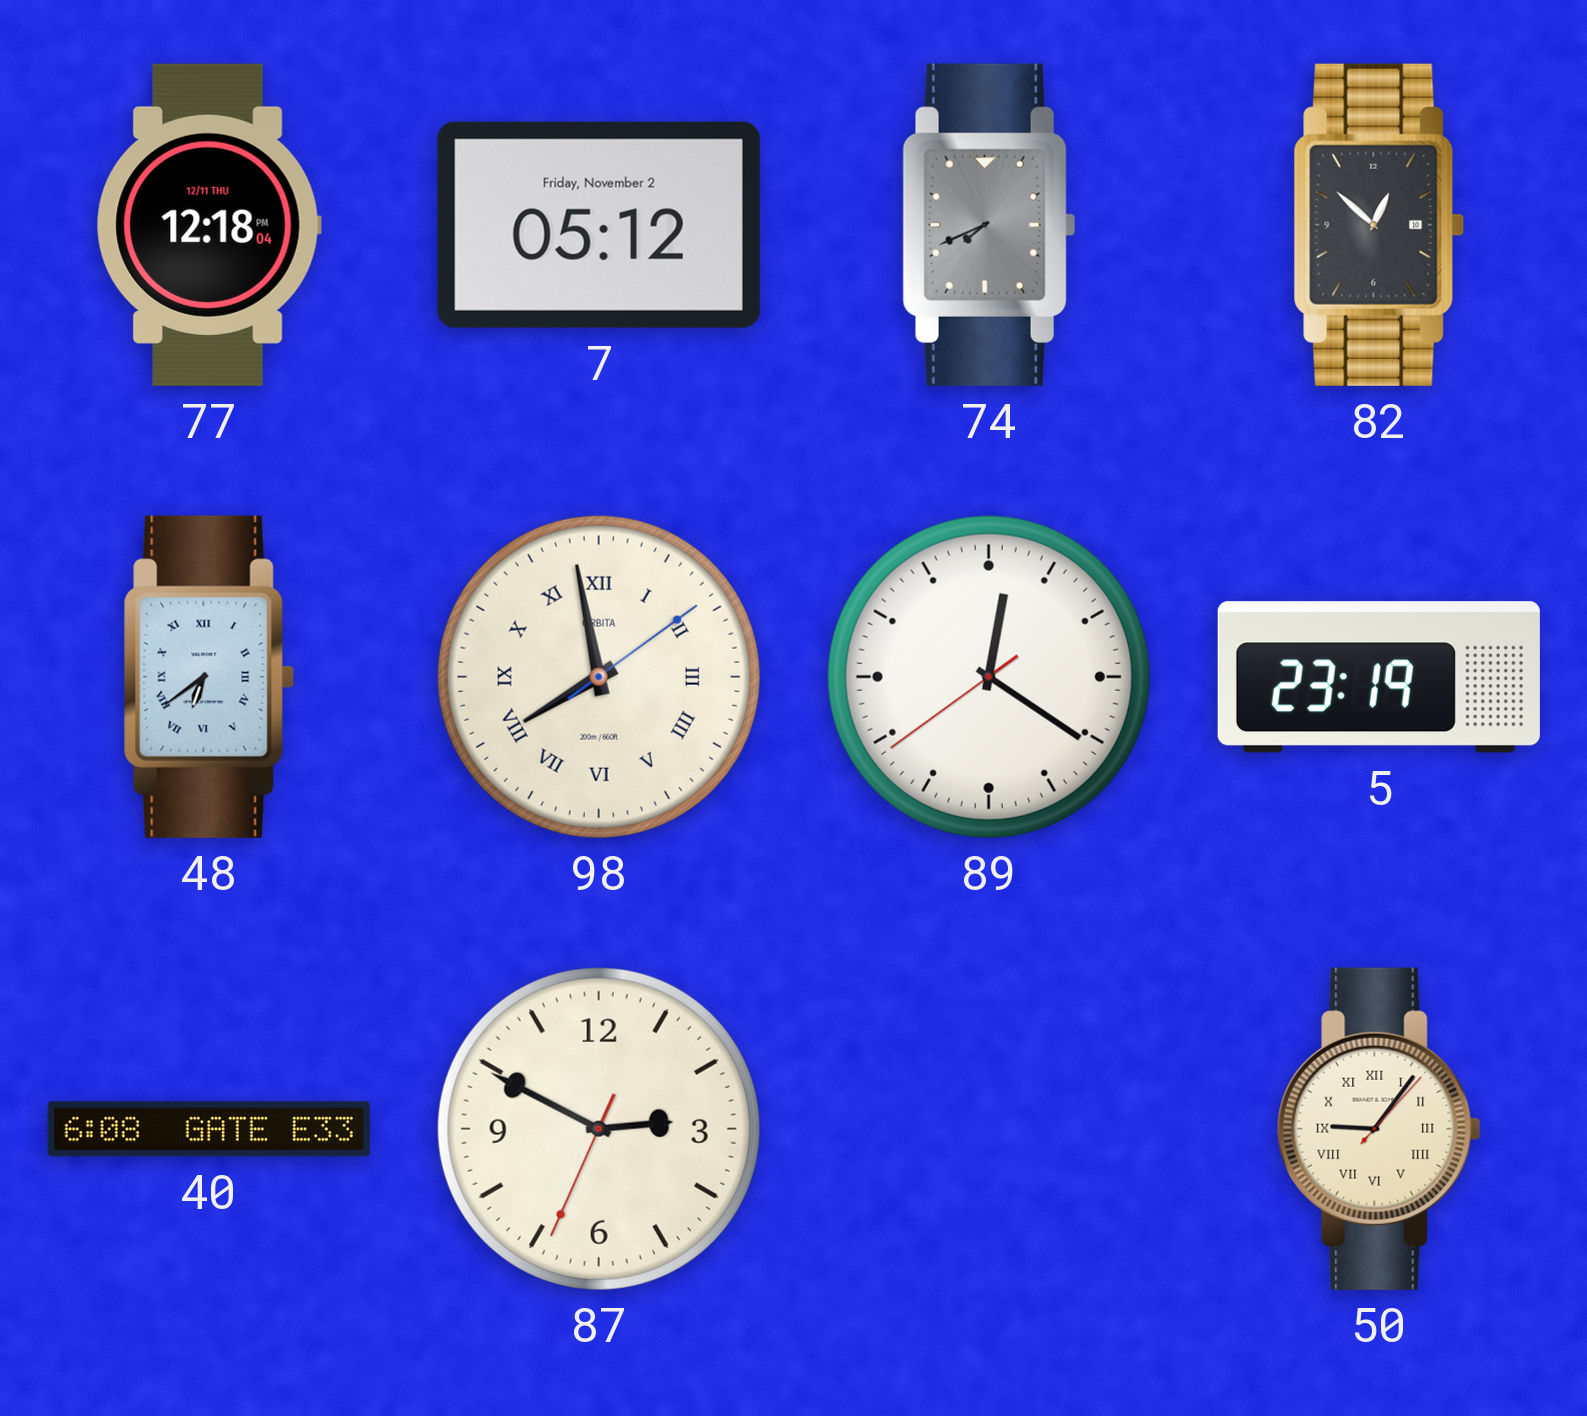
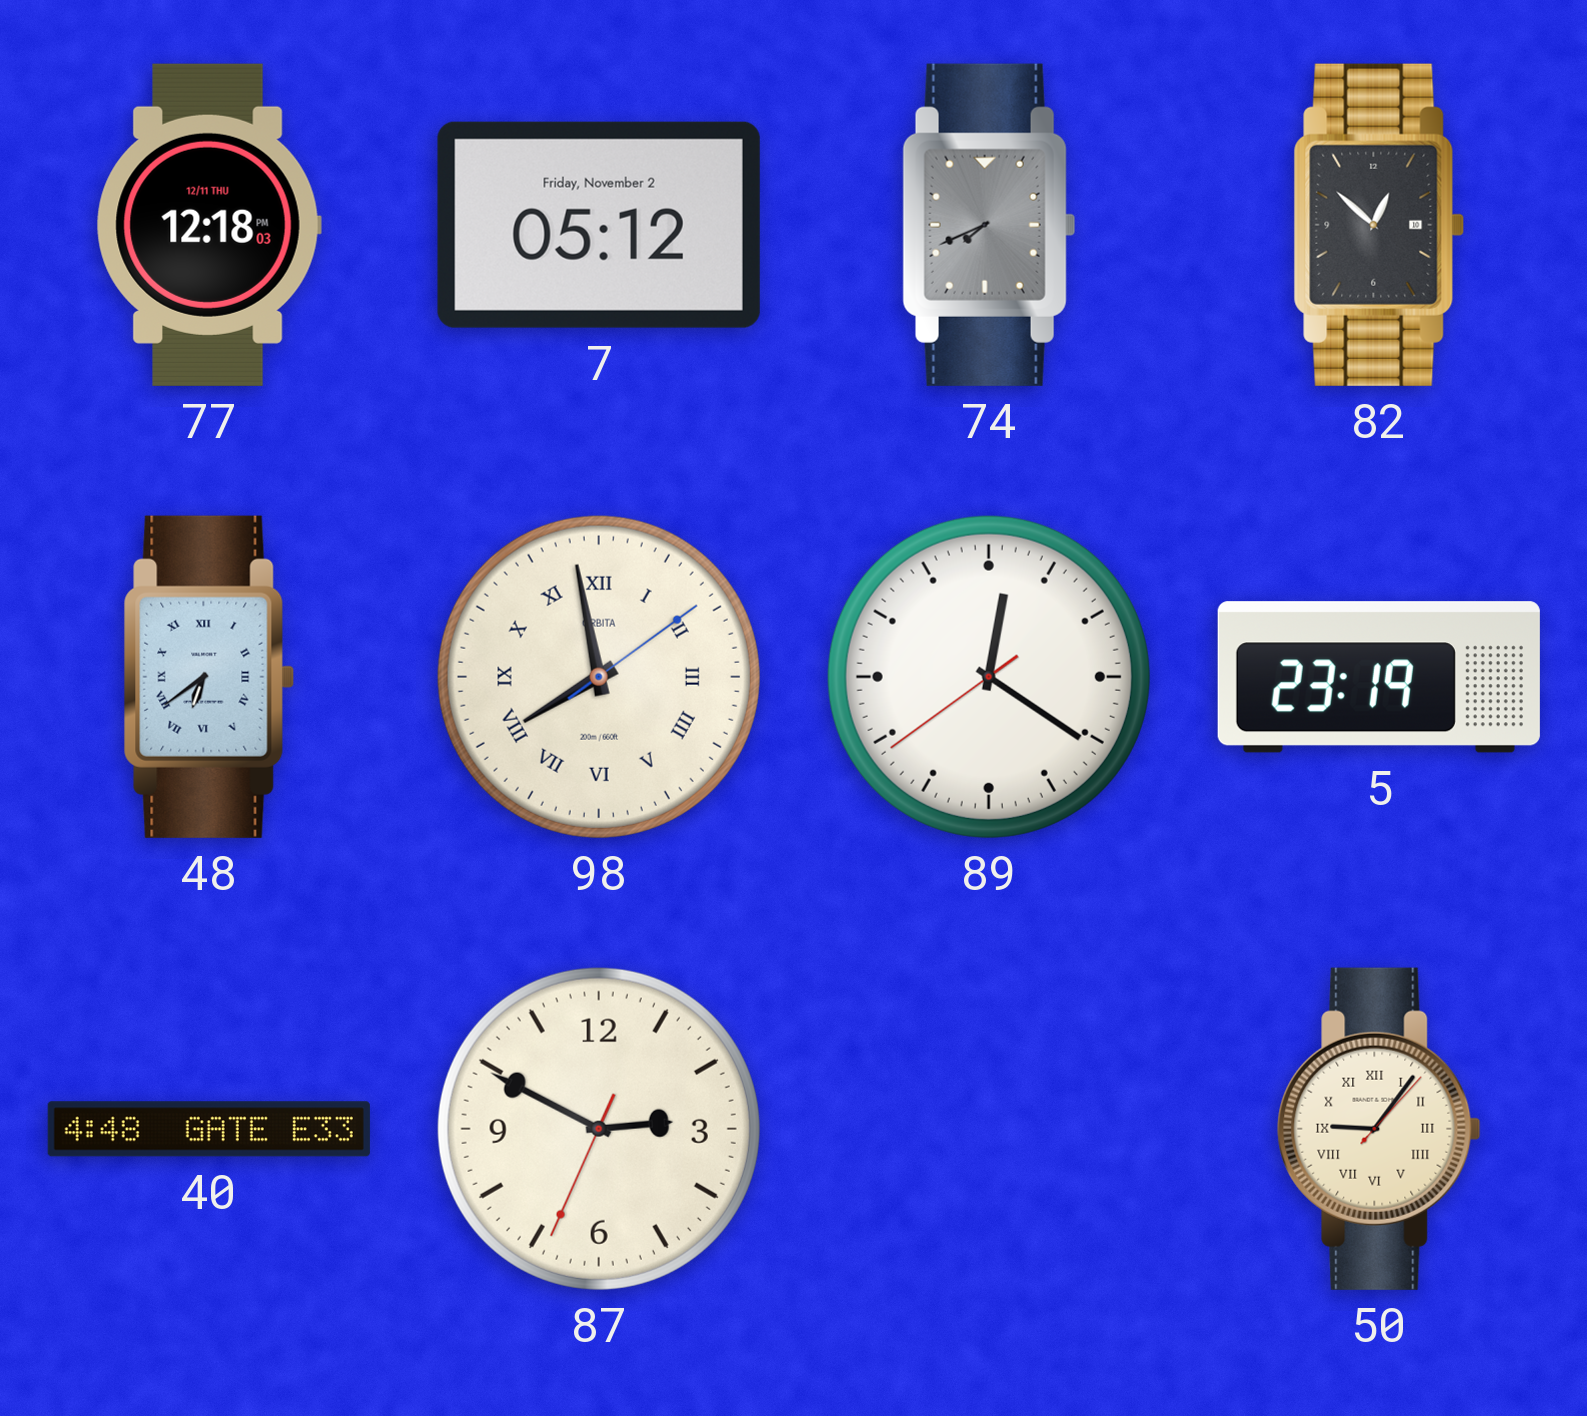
77: 12:18:04 PM -> 12:18:03 PM
40: 6:08 -> 4:48
